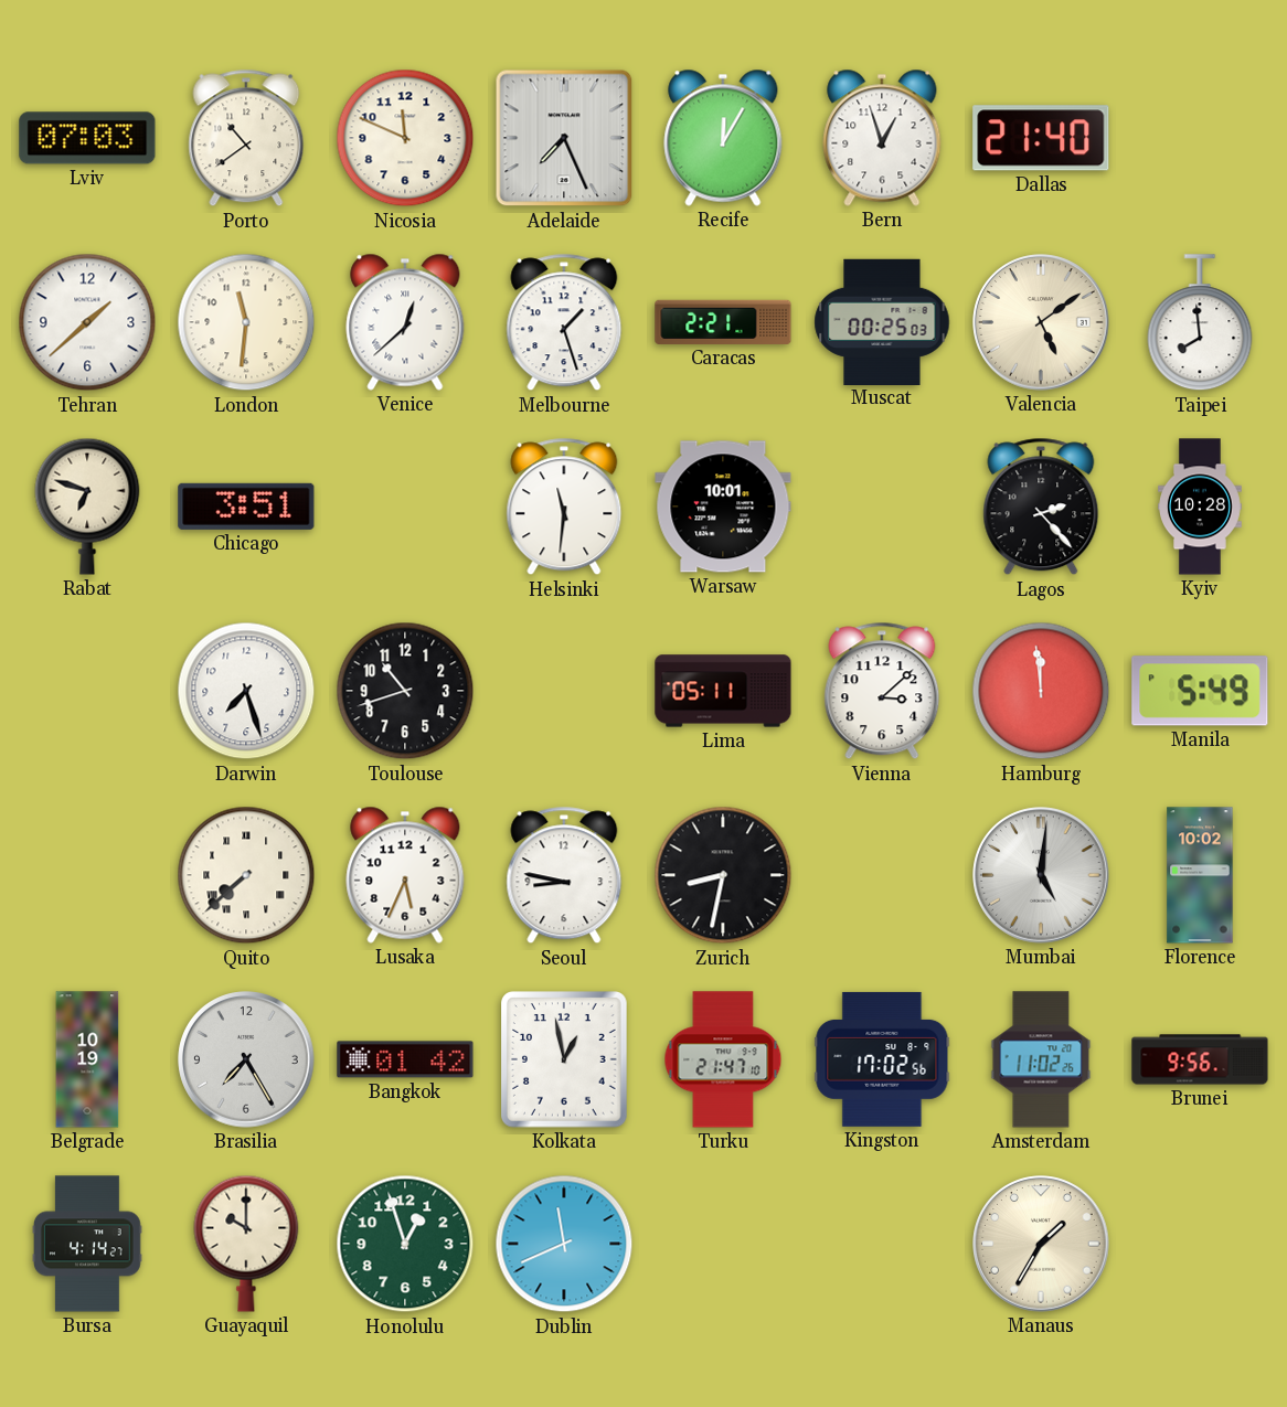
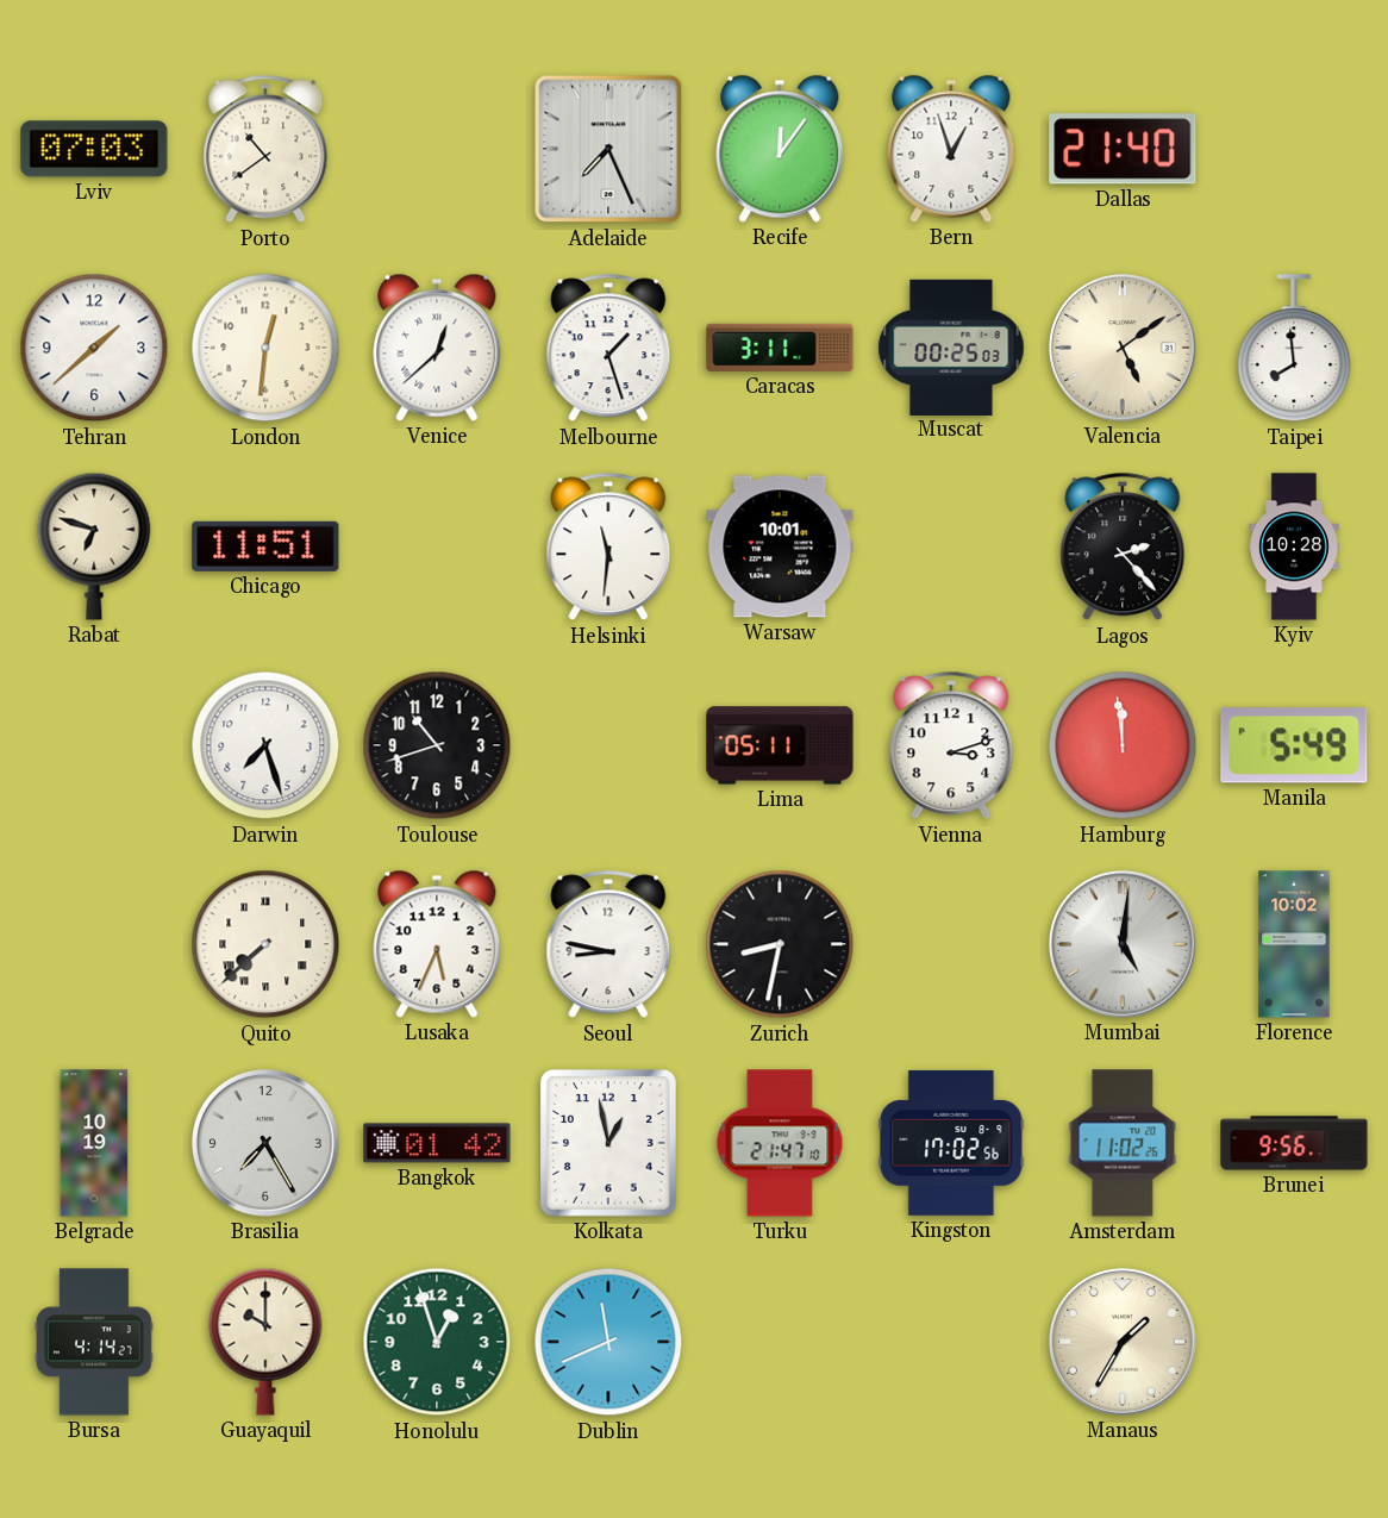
Nicosia: 11:49 -> none
Recife: 12:05 -> 12:06
London: 11:31 -> 12:31
Caracas: 2:21 -> 3:11
Chicago: 3:51 -> 11:51
Vienna: 3:08 -> 3:12
